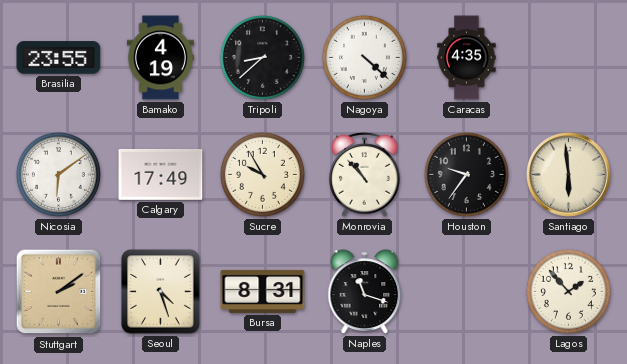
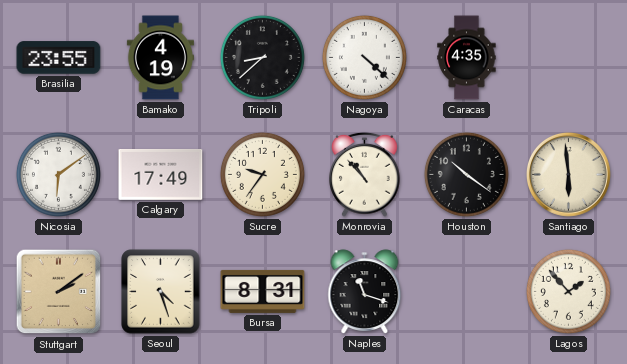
Sucre: 9:55 -> 9:36
Houston: 9:36 -> 10:21
